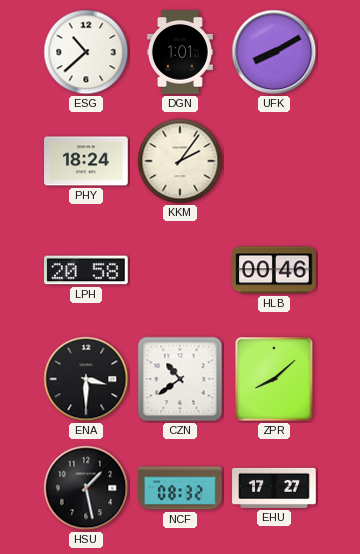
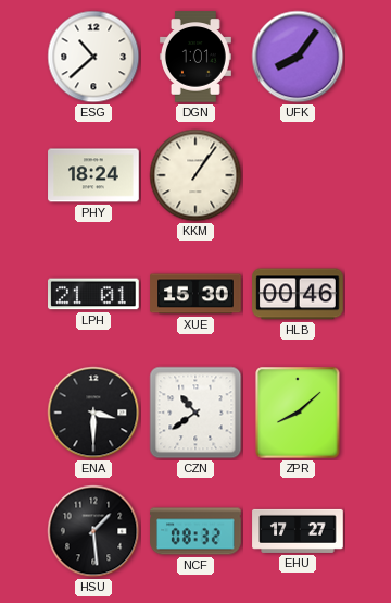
UFK: 8:10 -> 8:06
KKM: 2:06 -> 1:06
LPH: 20:58 -> 21:01
XUE: none -> 15:30
HSU: 1:28 -> 1:29
